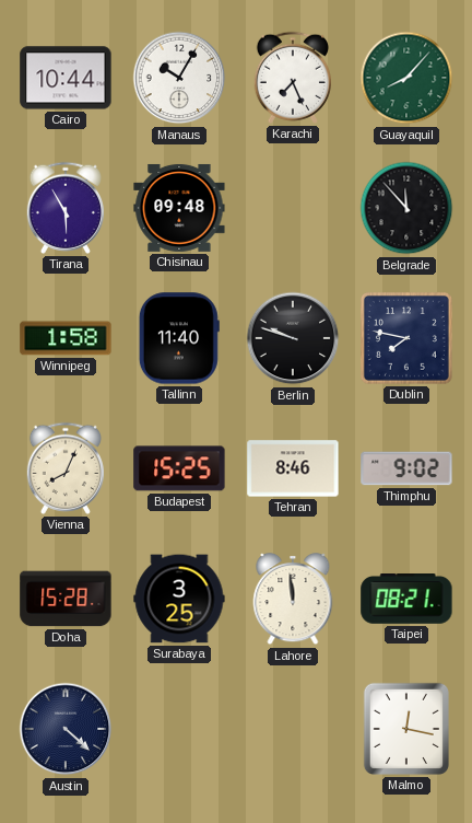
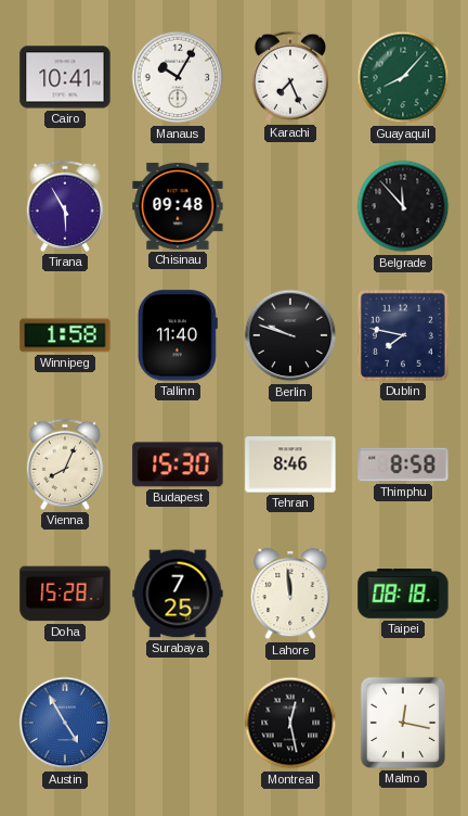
Cairo: 10:44 -> 10:41
Budapest: 15:25 -> 15:30
Thimphu: 9:02 -> 8:58
Surabaya: 3:25 -> 7:25
Taipei: 08:21 -> 08:18
Austin: 4:22 -> 4:55
Austin dial: navy -> blue
Montreal: none -> 12:28
